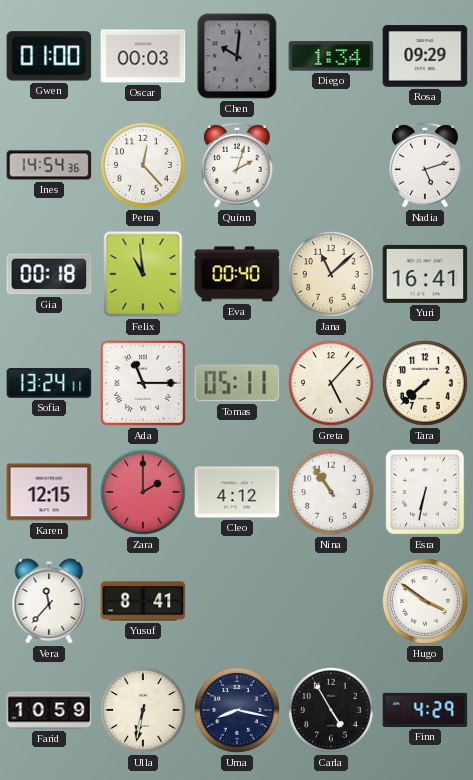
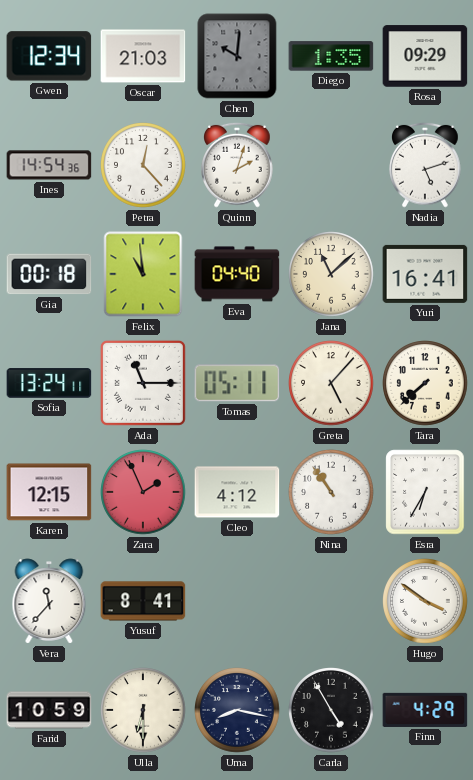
Gwen: 01:00 -> 12:34
Oscar: 00:03 -> 21:03
Diego: 1:34 -> 1:35
Eva: 00:40 -> 04:40
Zara: 2:00 -> 1:56
Esra: 6:32 -> 6:35
Ulla: 6:32 -> 6:30
